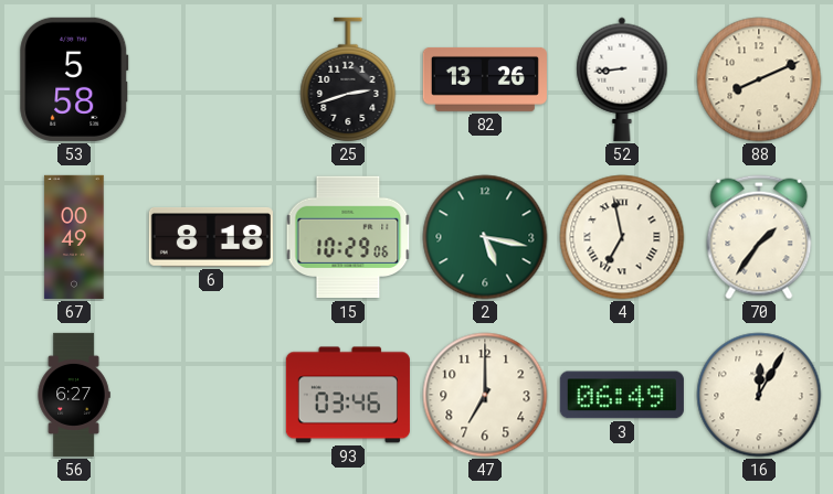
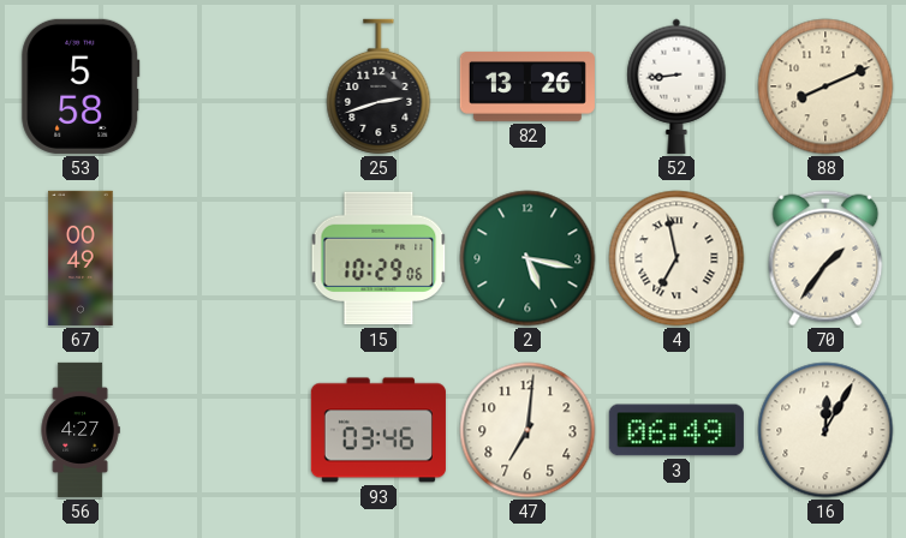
6: 8:18 -> none
56: 6:27 -> 4:27
47: 7:00 -> 7:01
